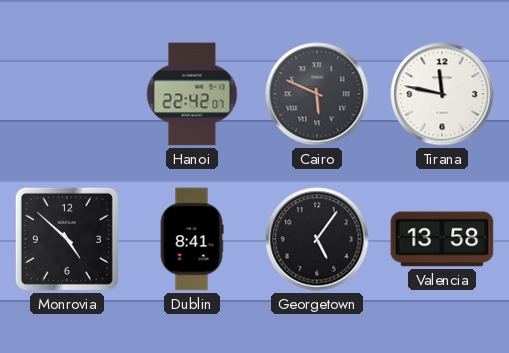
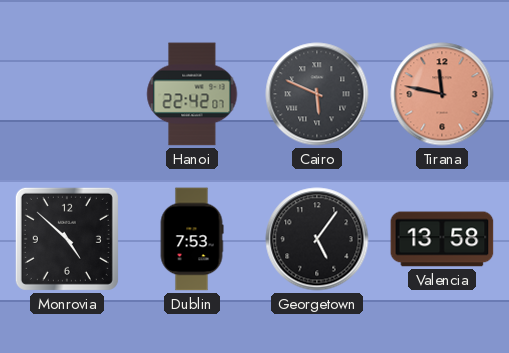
Tirana dial: white -> salmon
Dublin: 8:41 -> 7:53
